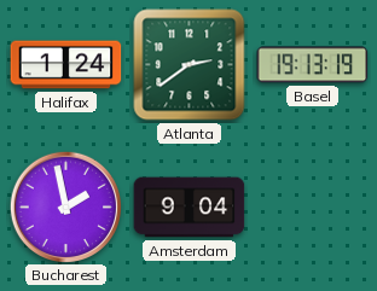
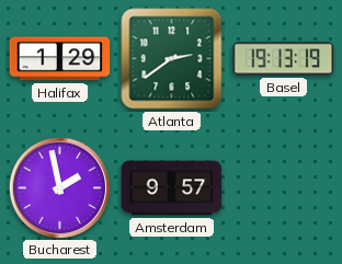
Halifax: 1:24 -> 1:29
Amsterdam: 9:04 -> 9:57
